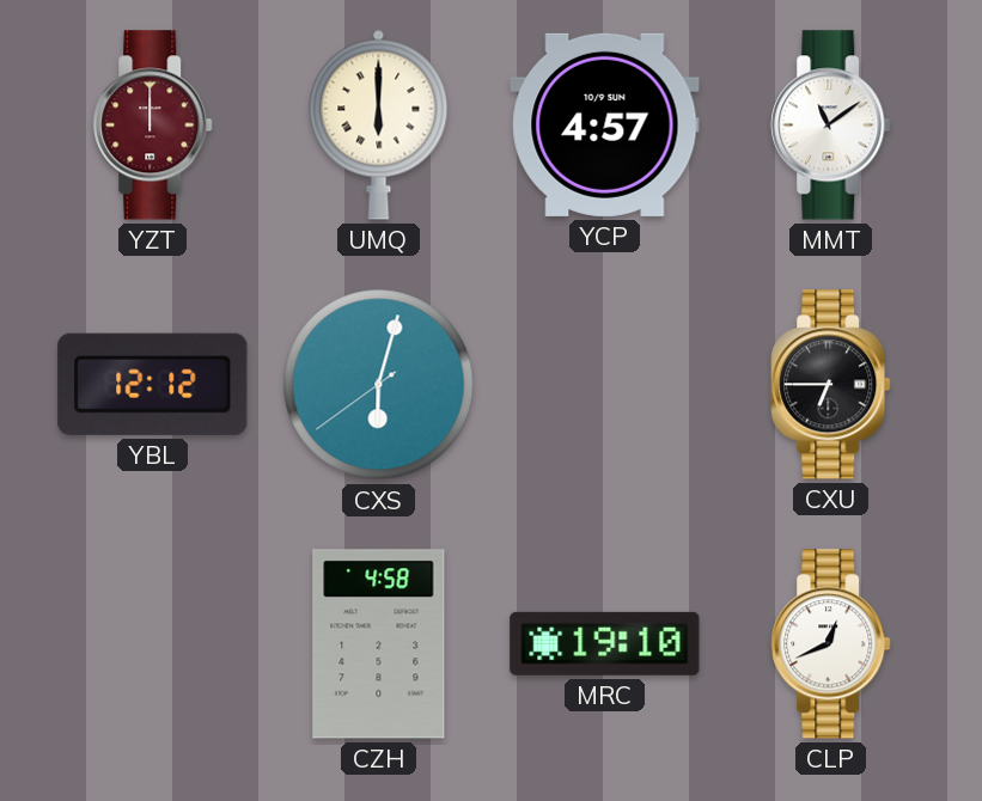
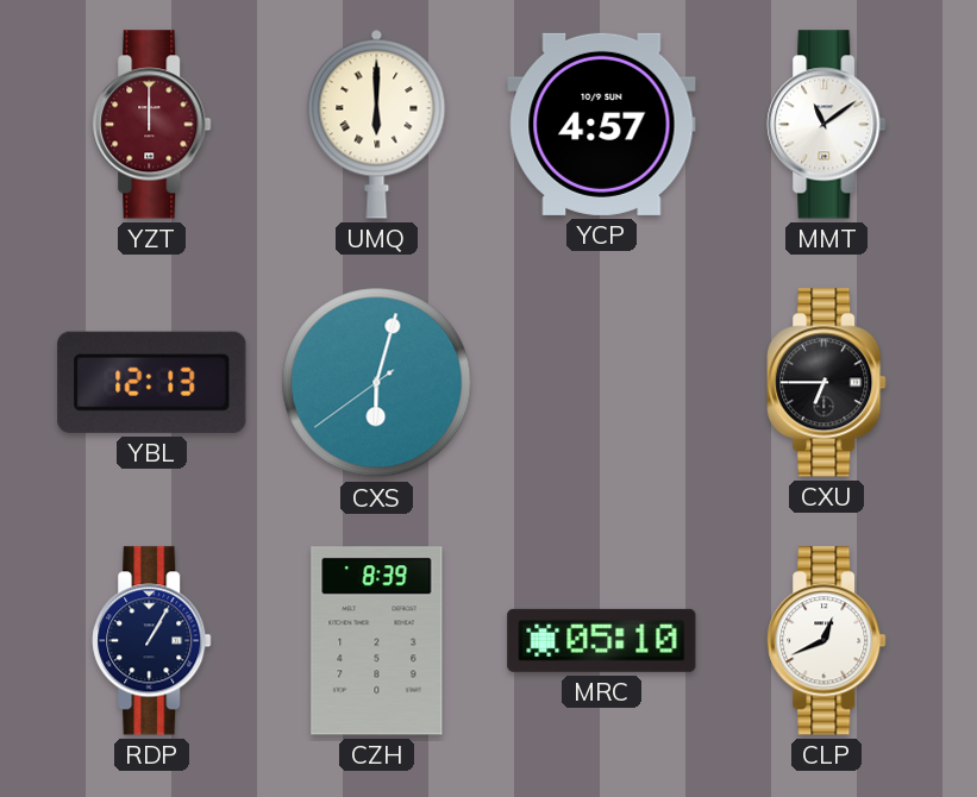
YBL: 12:12 -> 12:13
RDP: none -> 1:05
CZH: 4:58 -> 8:39
MRC: 19:10 -> 05:10
